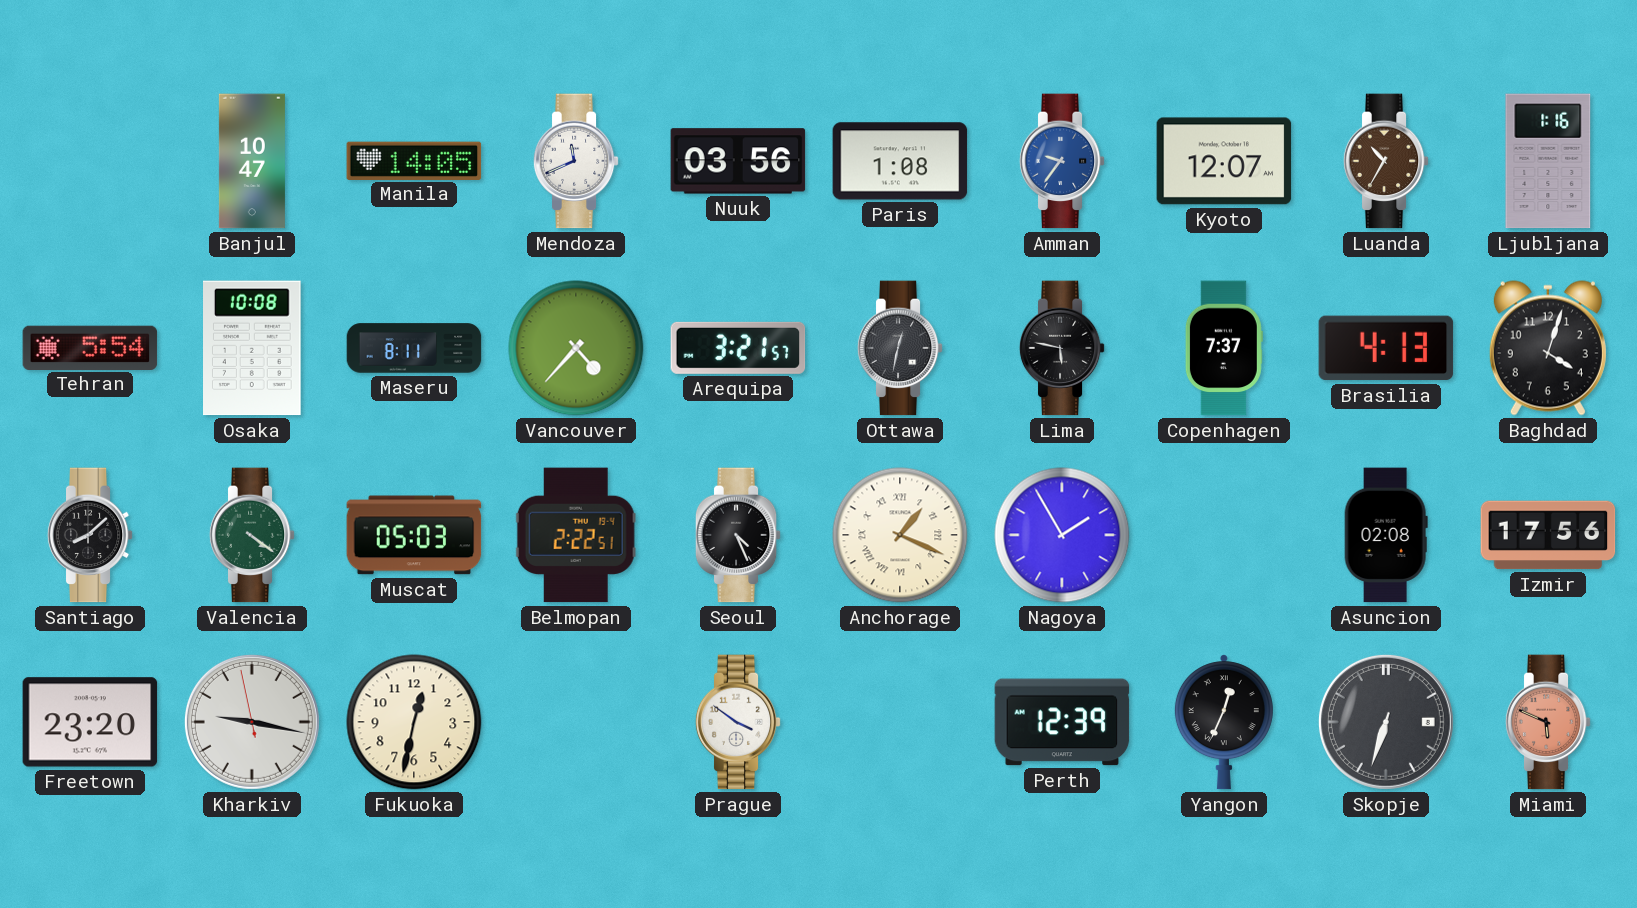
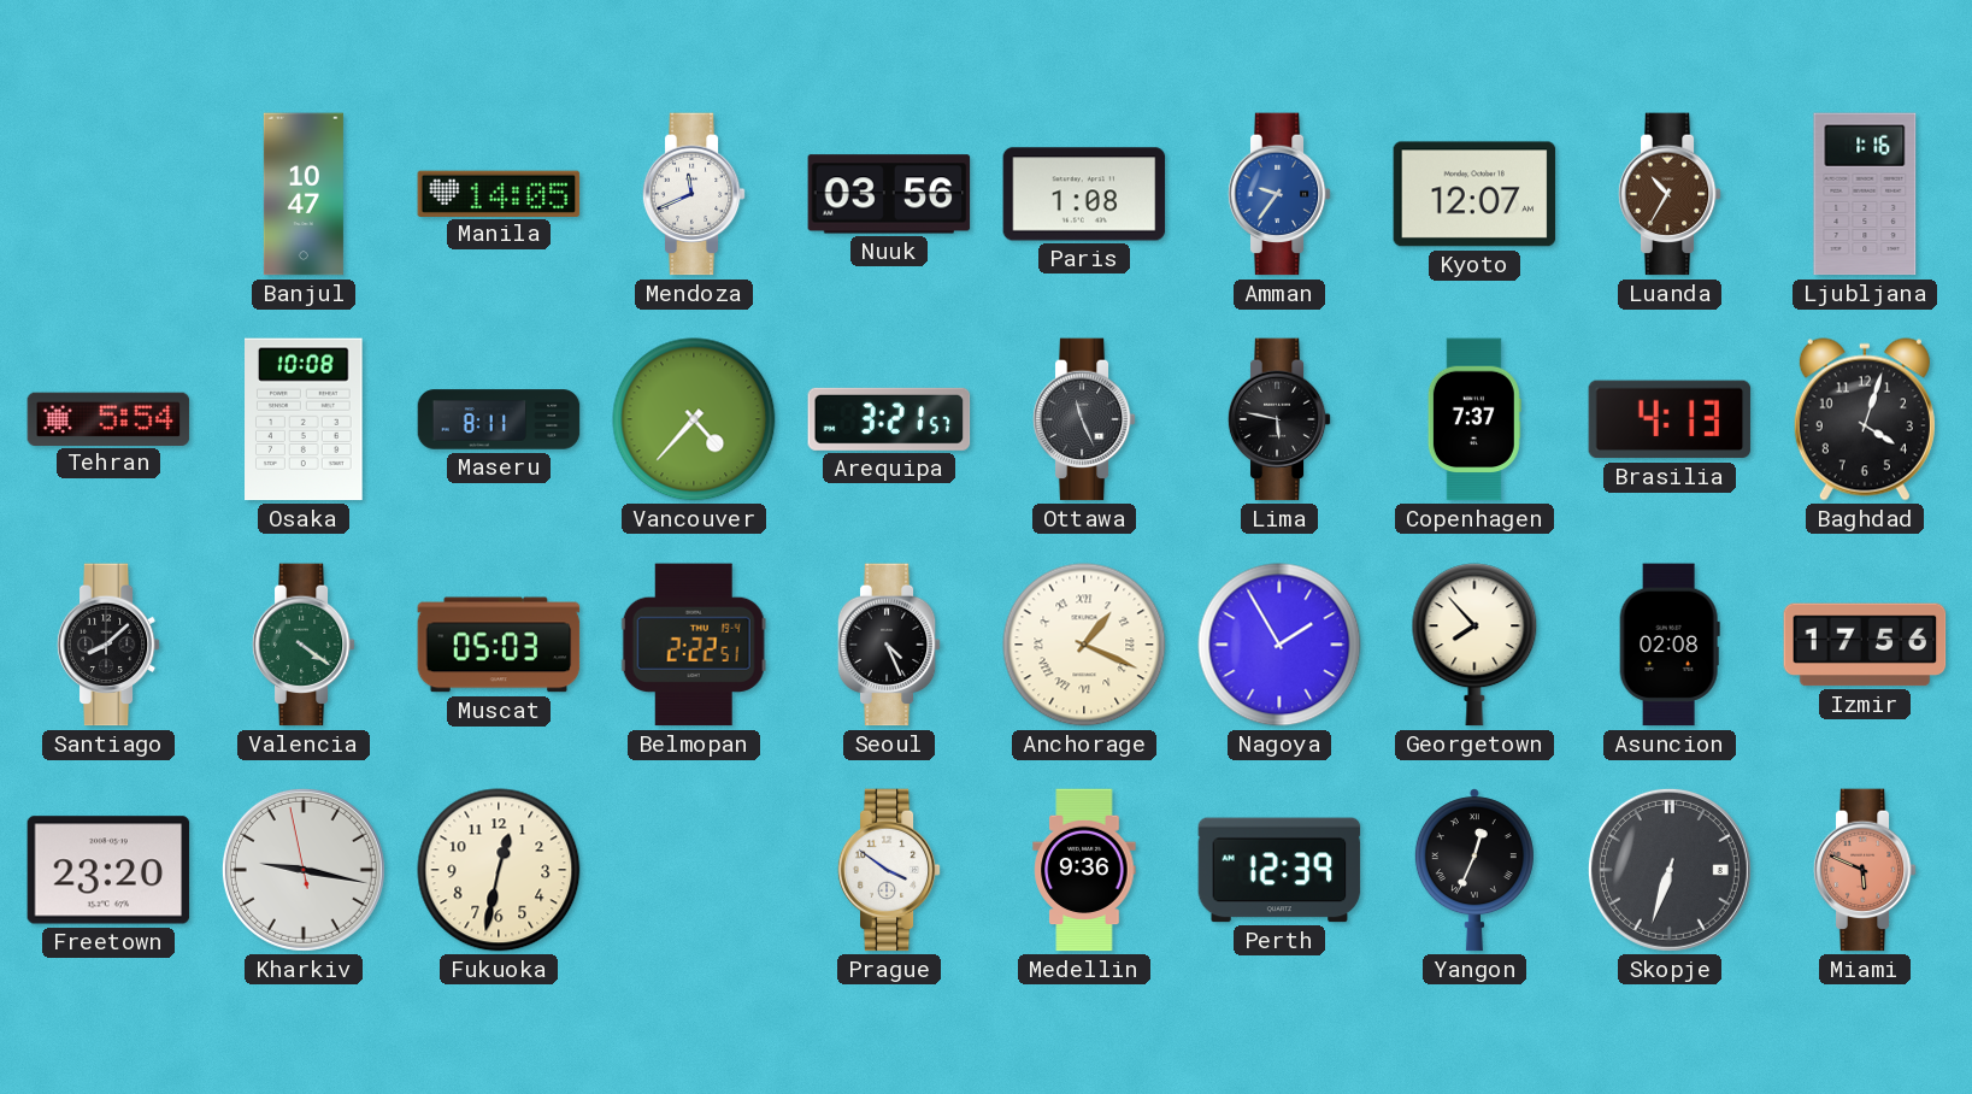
Ottawa: 12:32 -> 11:26
Georgetown: none -> 7:53
Medellin: none -> 9:36
